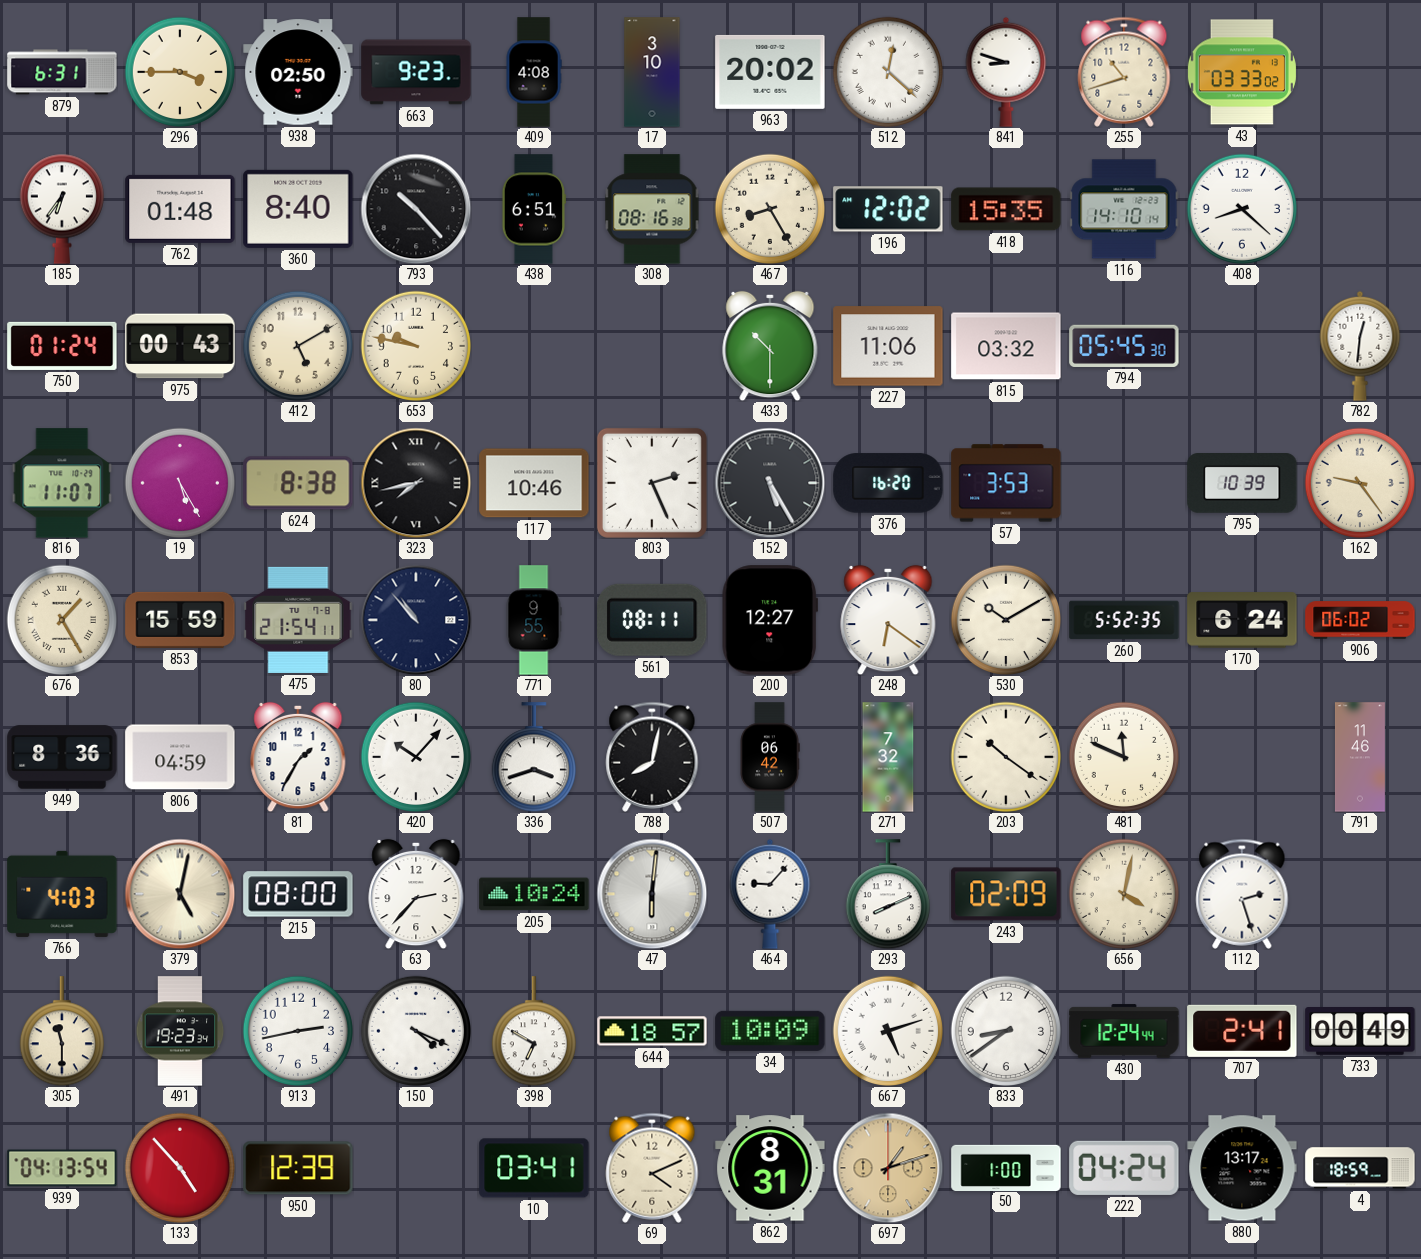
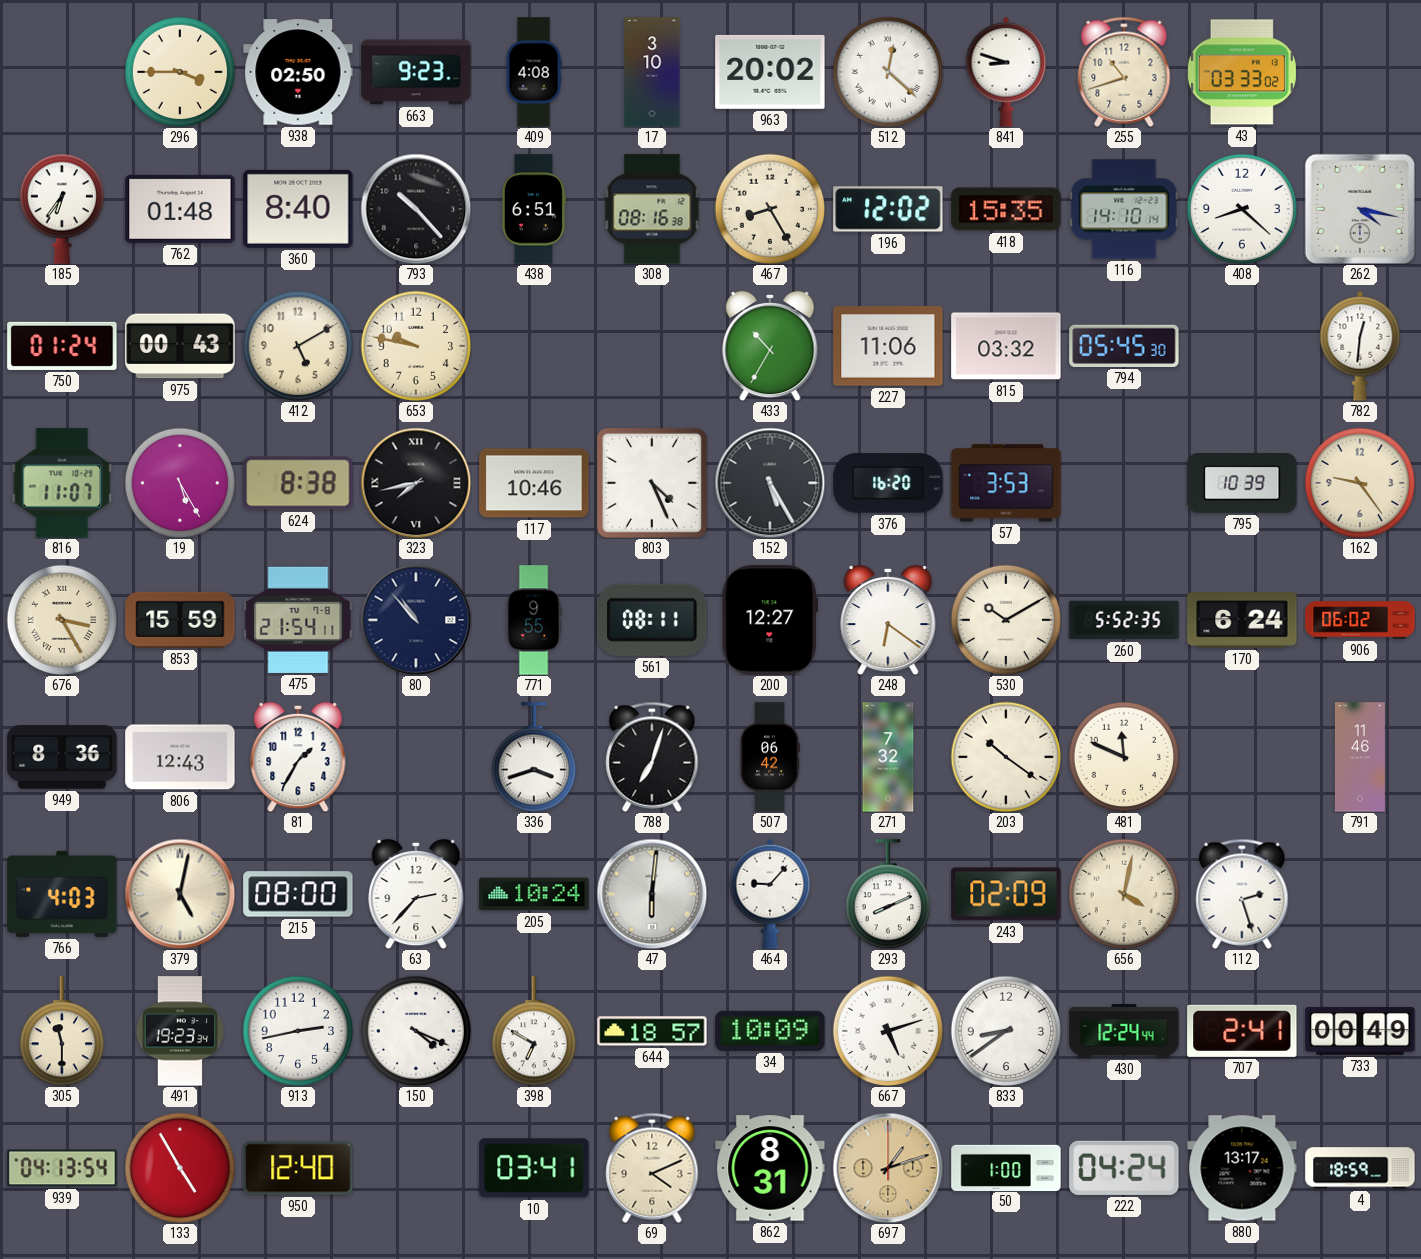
879: 6:31 -> none
262: none -> 4:17
433: 10:30 -> 10:35
803: 2:26 -> 4:26
676: 1:25 -> 3:25
806: 04:59 -> 12:43
420: 10:07 -> none
788: 8:02 -> 7:03
133: 4:53 -> 4:55
950: 12:39 -> 12:40
